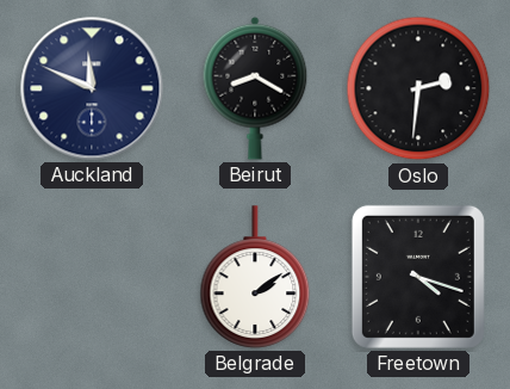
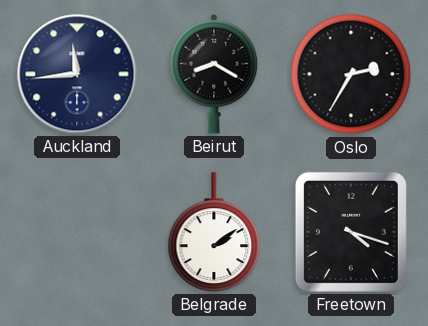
Auckland: 11:49 -> 11:44
Oslo: 2:31 -> 2:35
